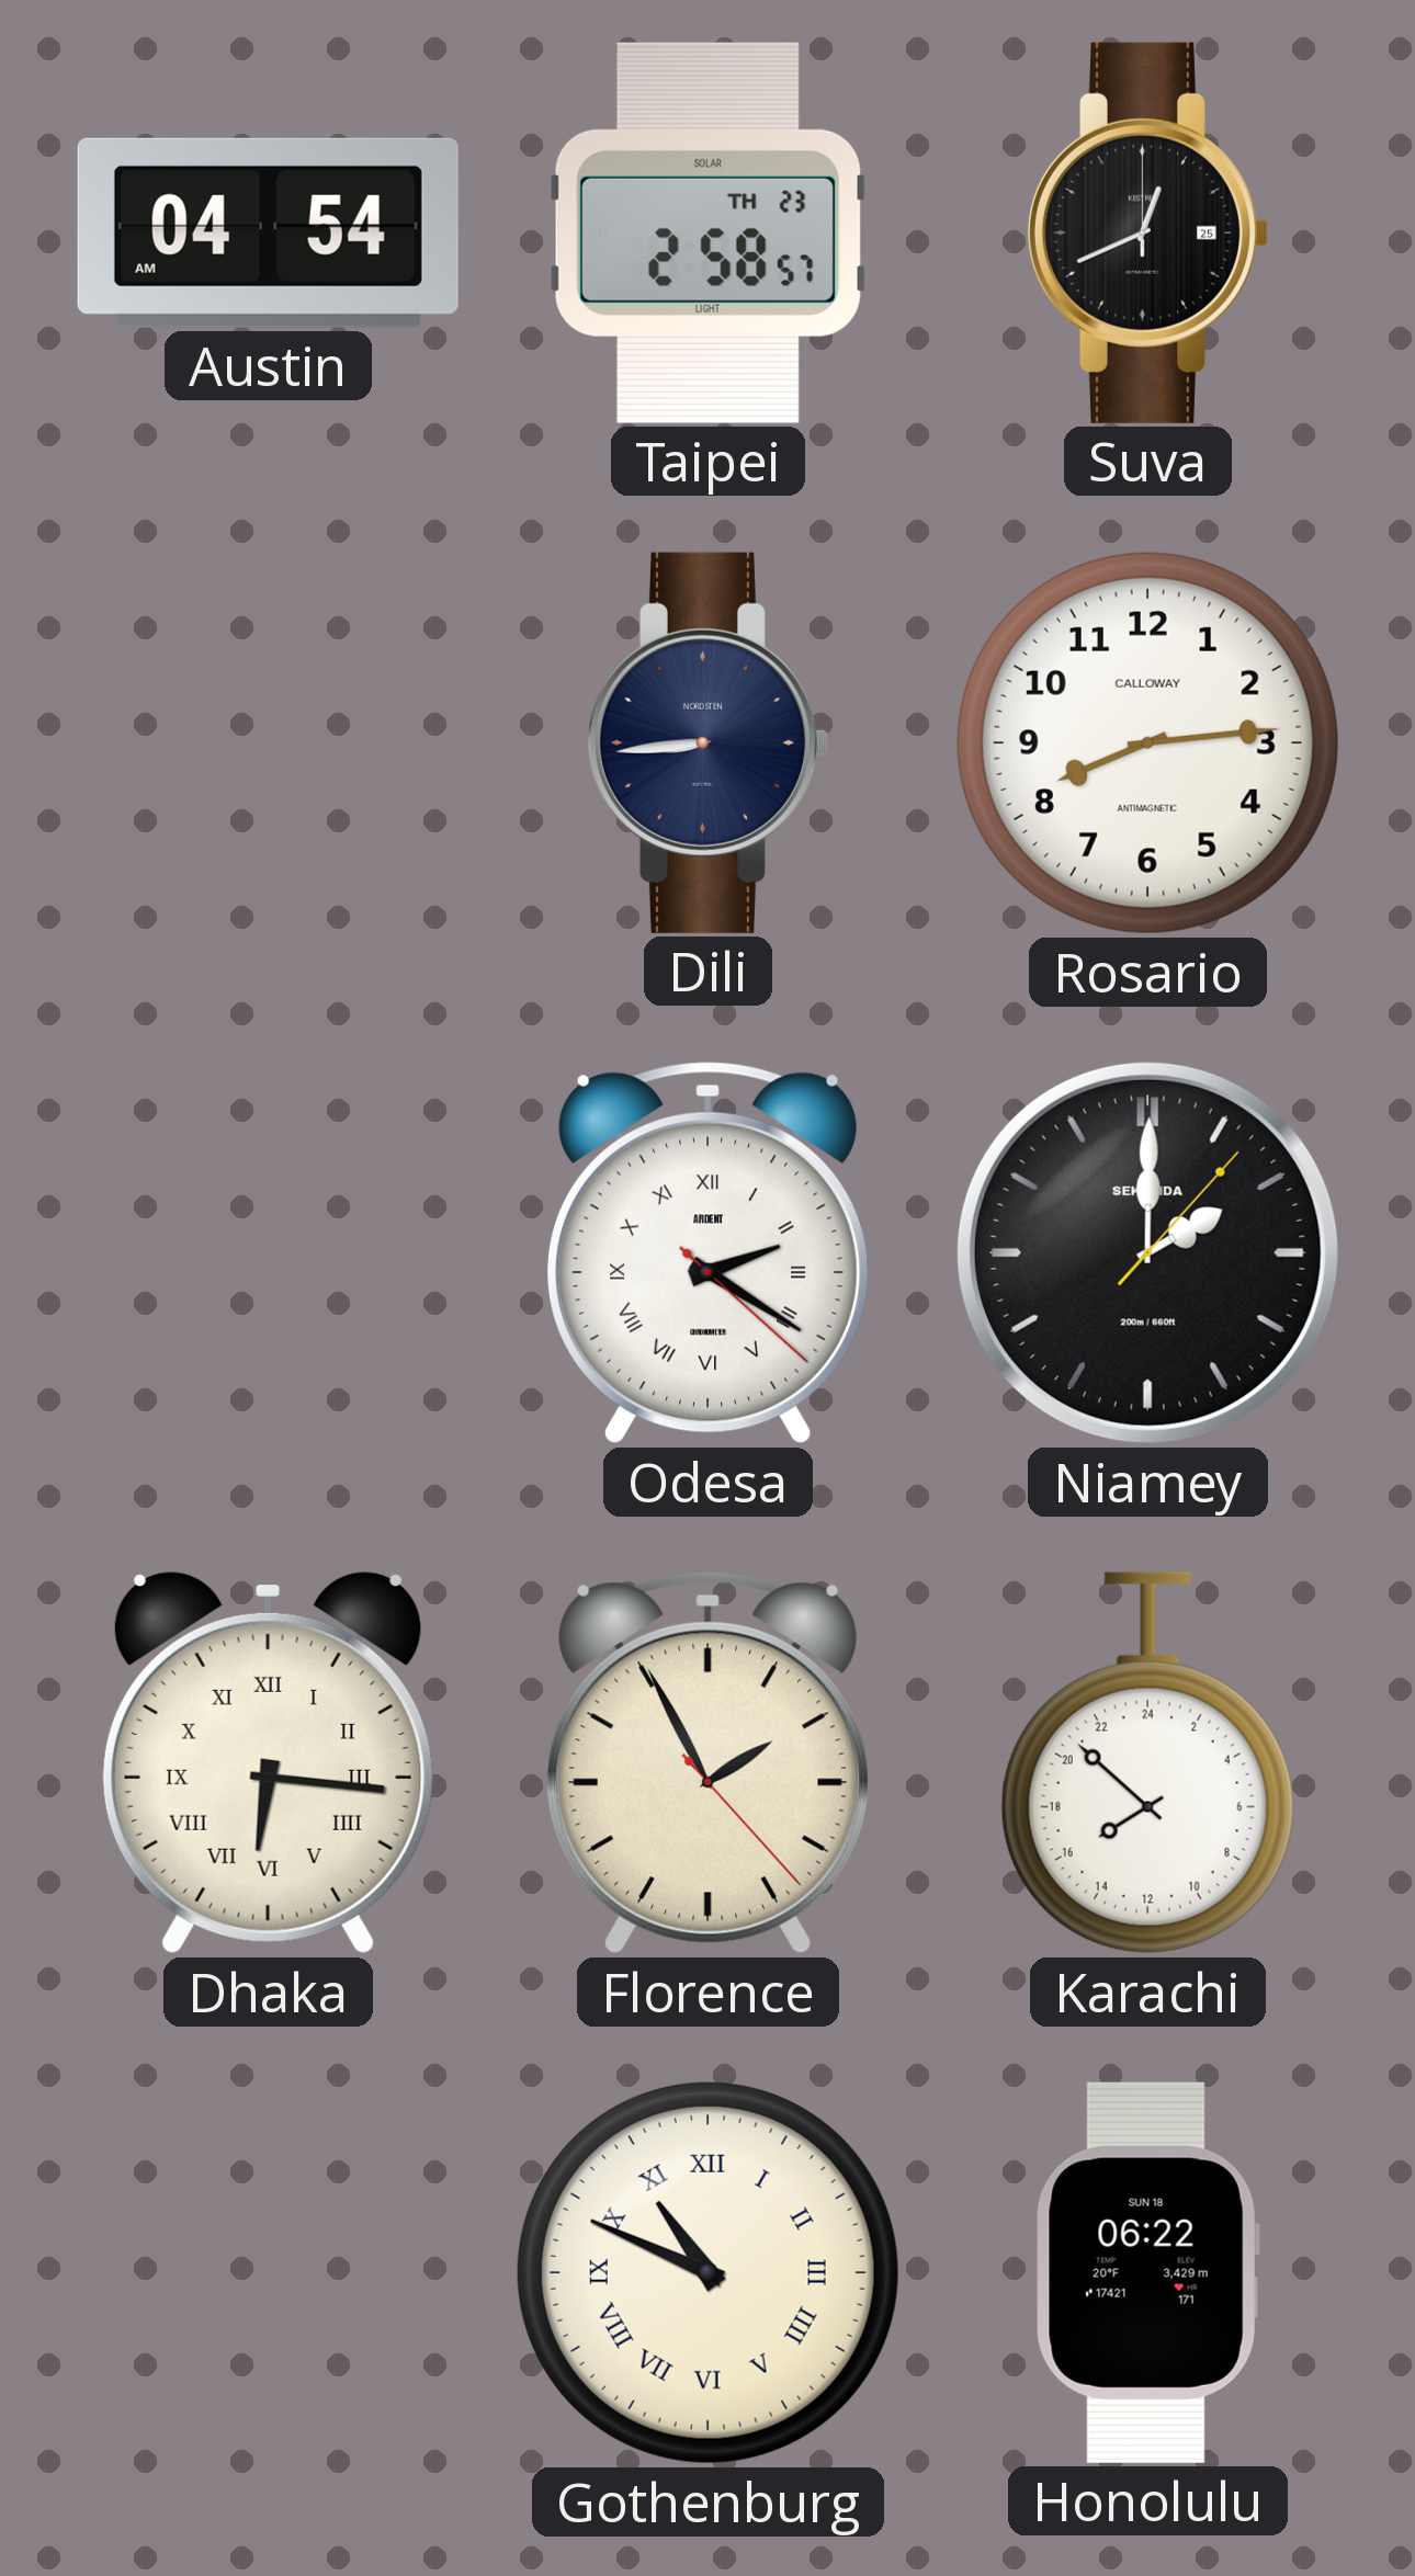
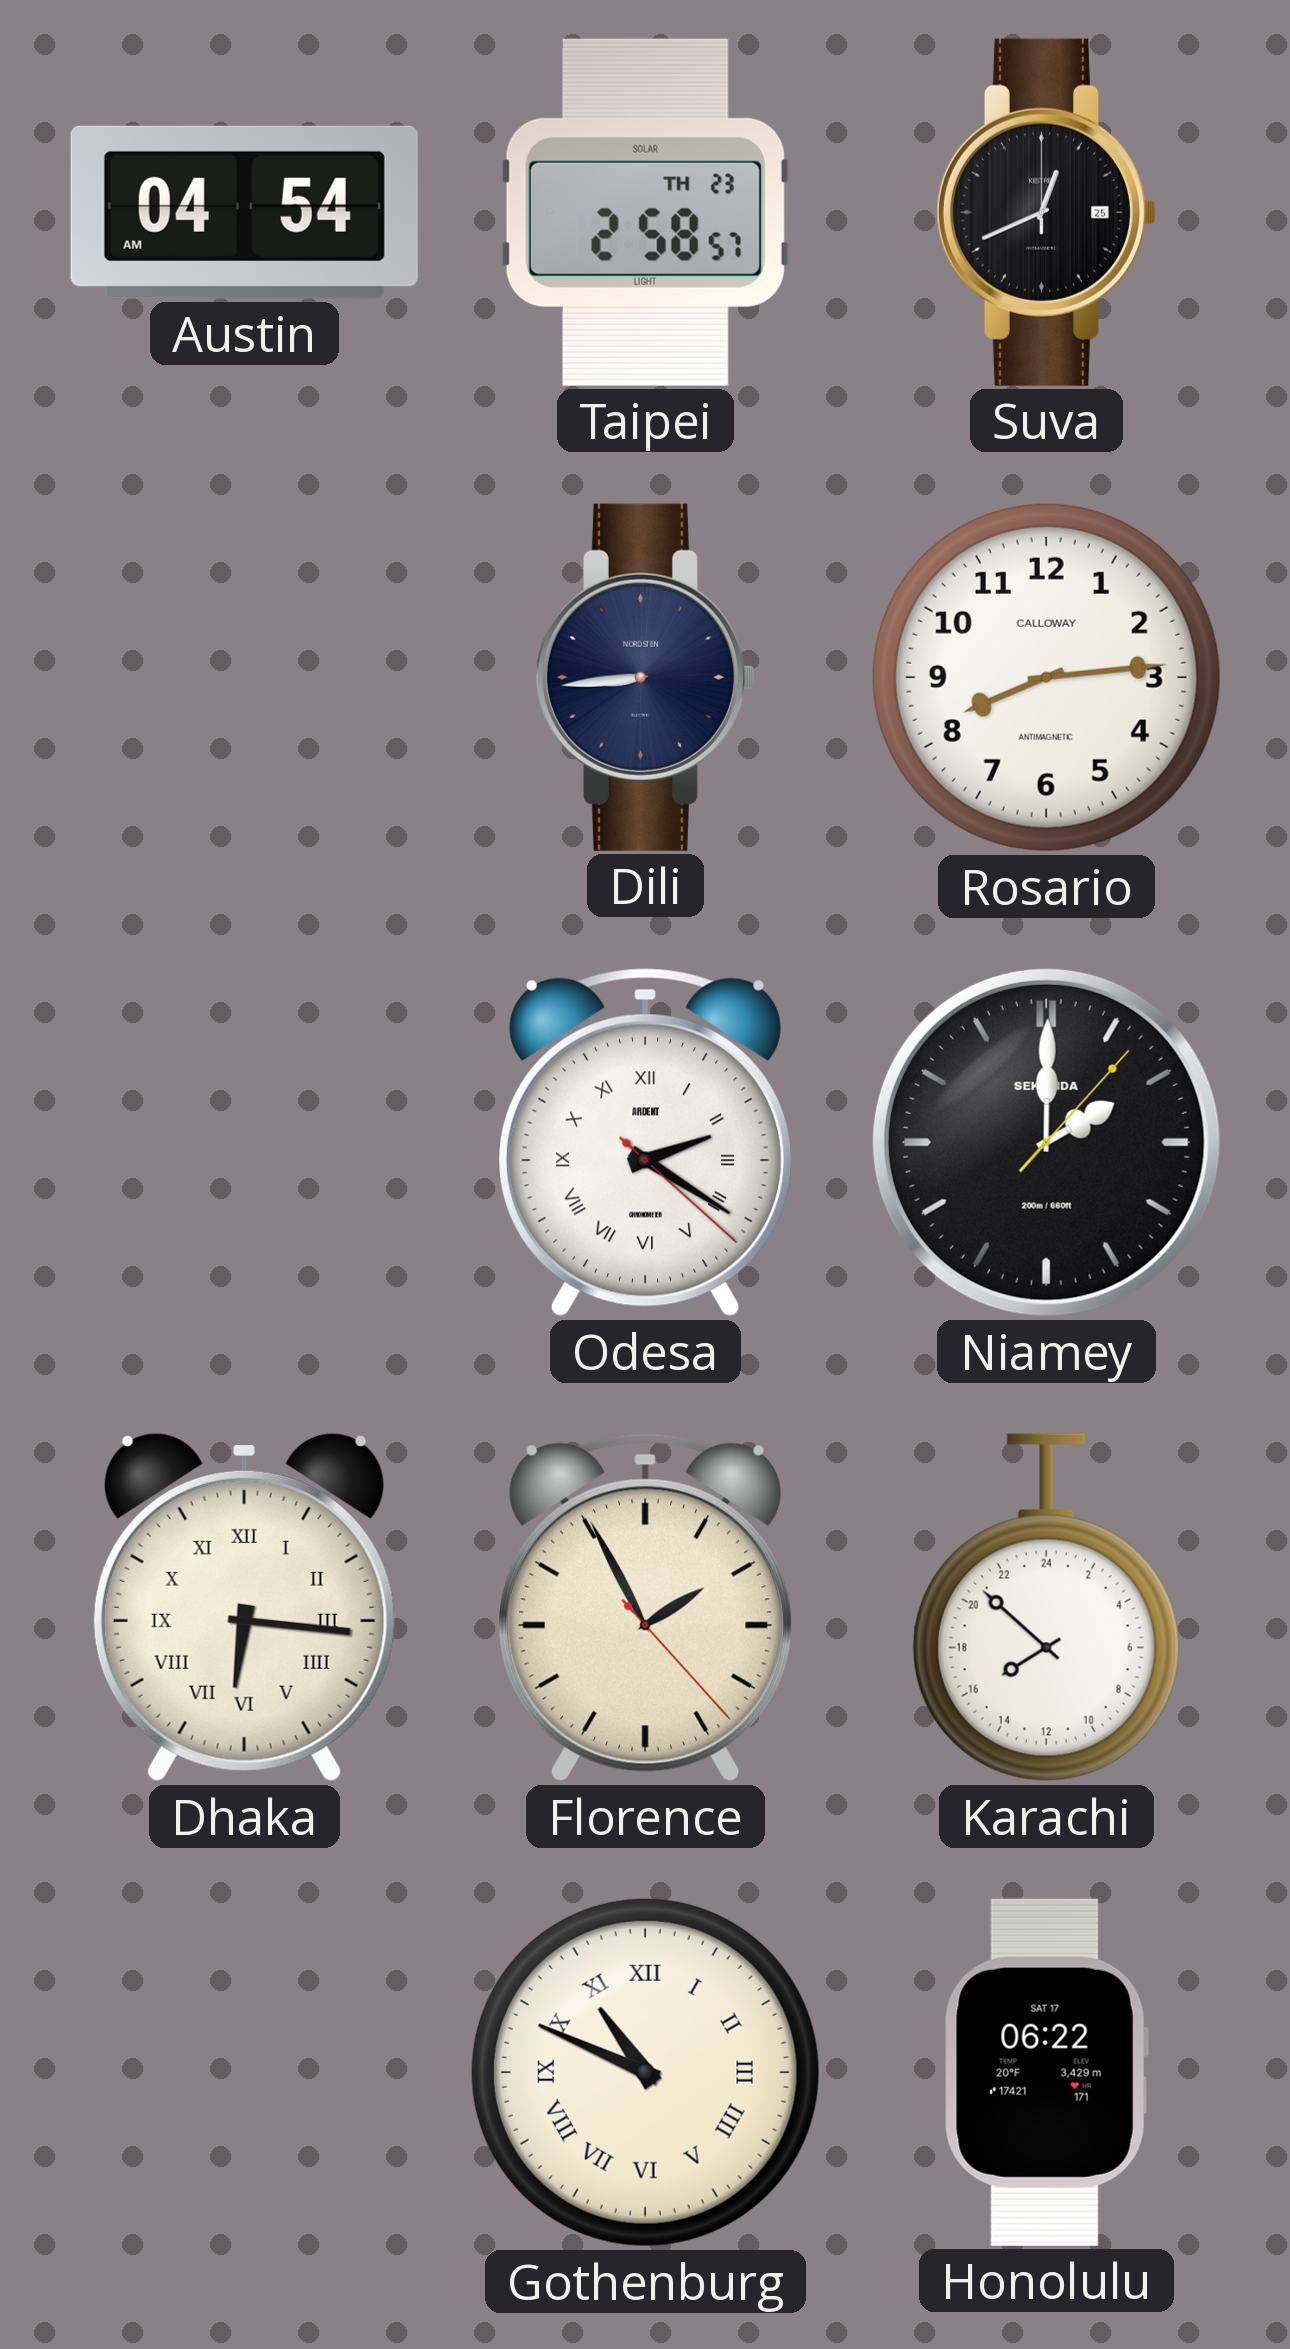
Honolulu date: SUN 18 -> SAT 17
